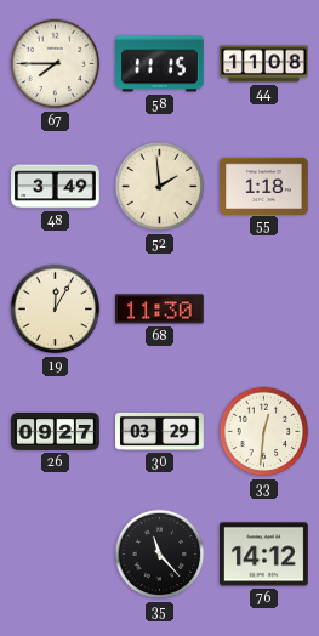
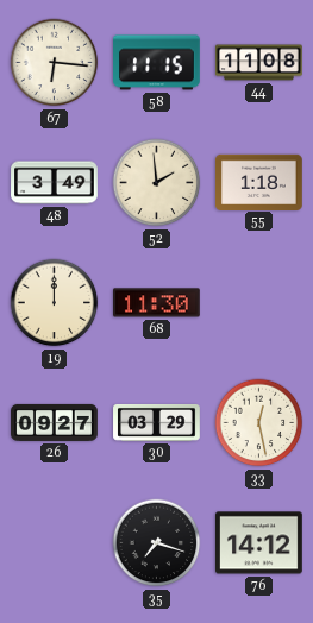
67: 7:45 -> 6:16
19: 12:05 -> 12:00
33: 12:31 -> 12:28
35: 11:23 -> 7:18
